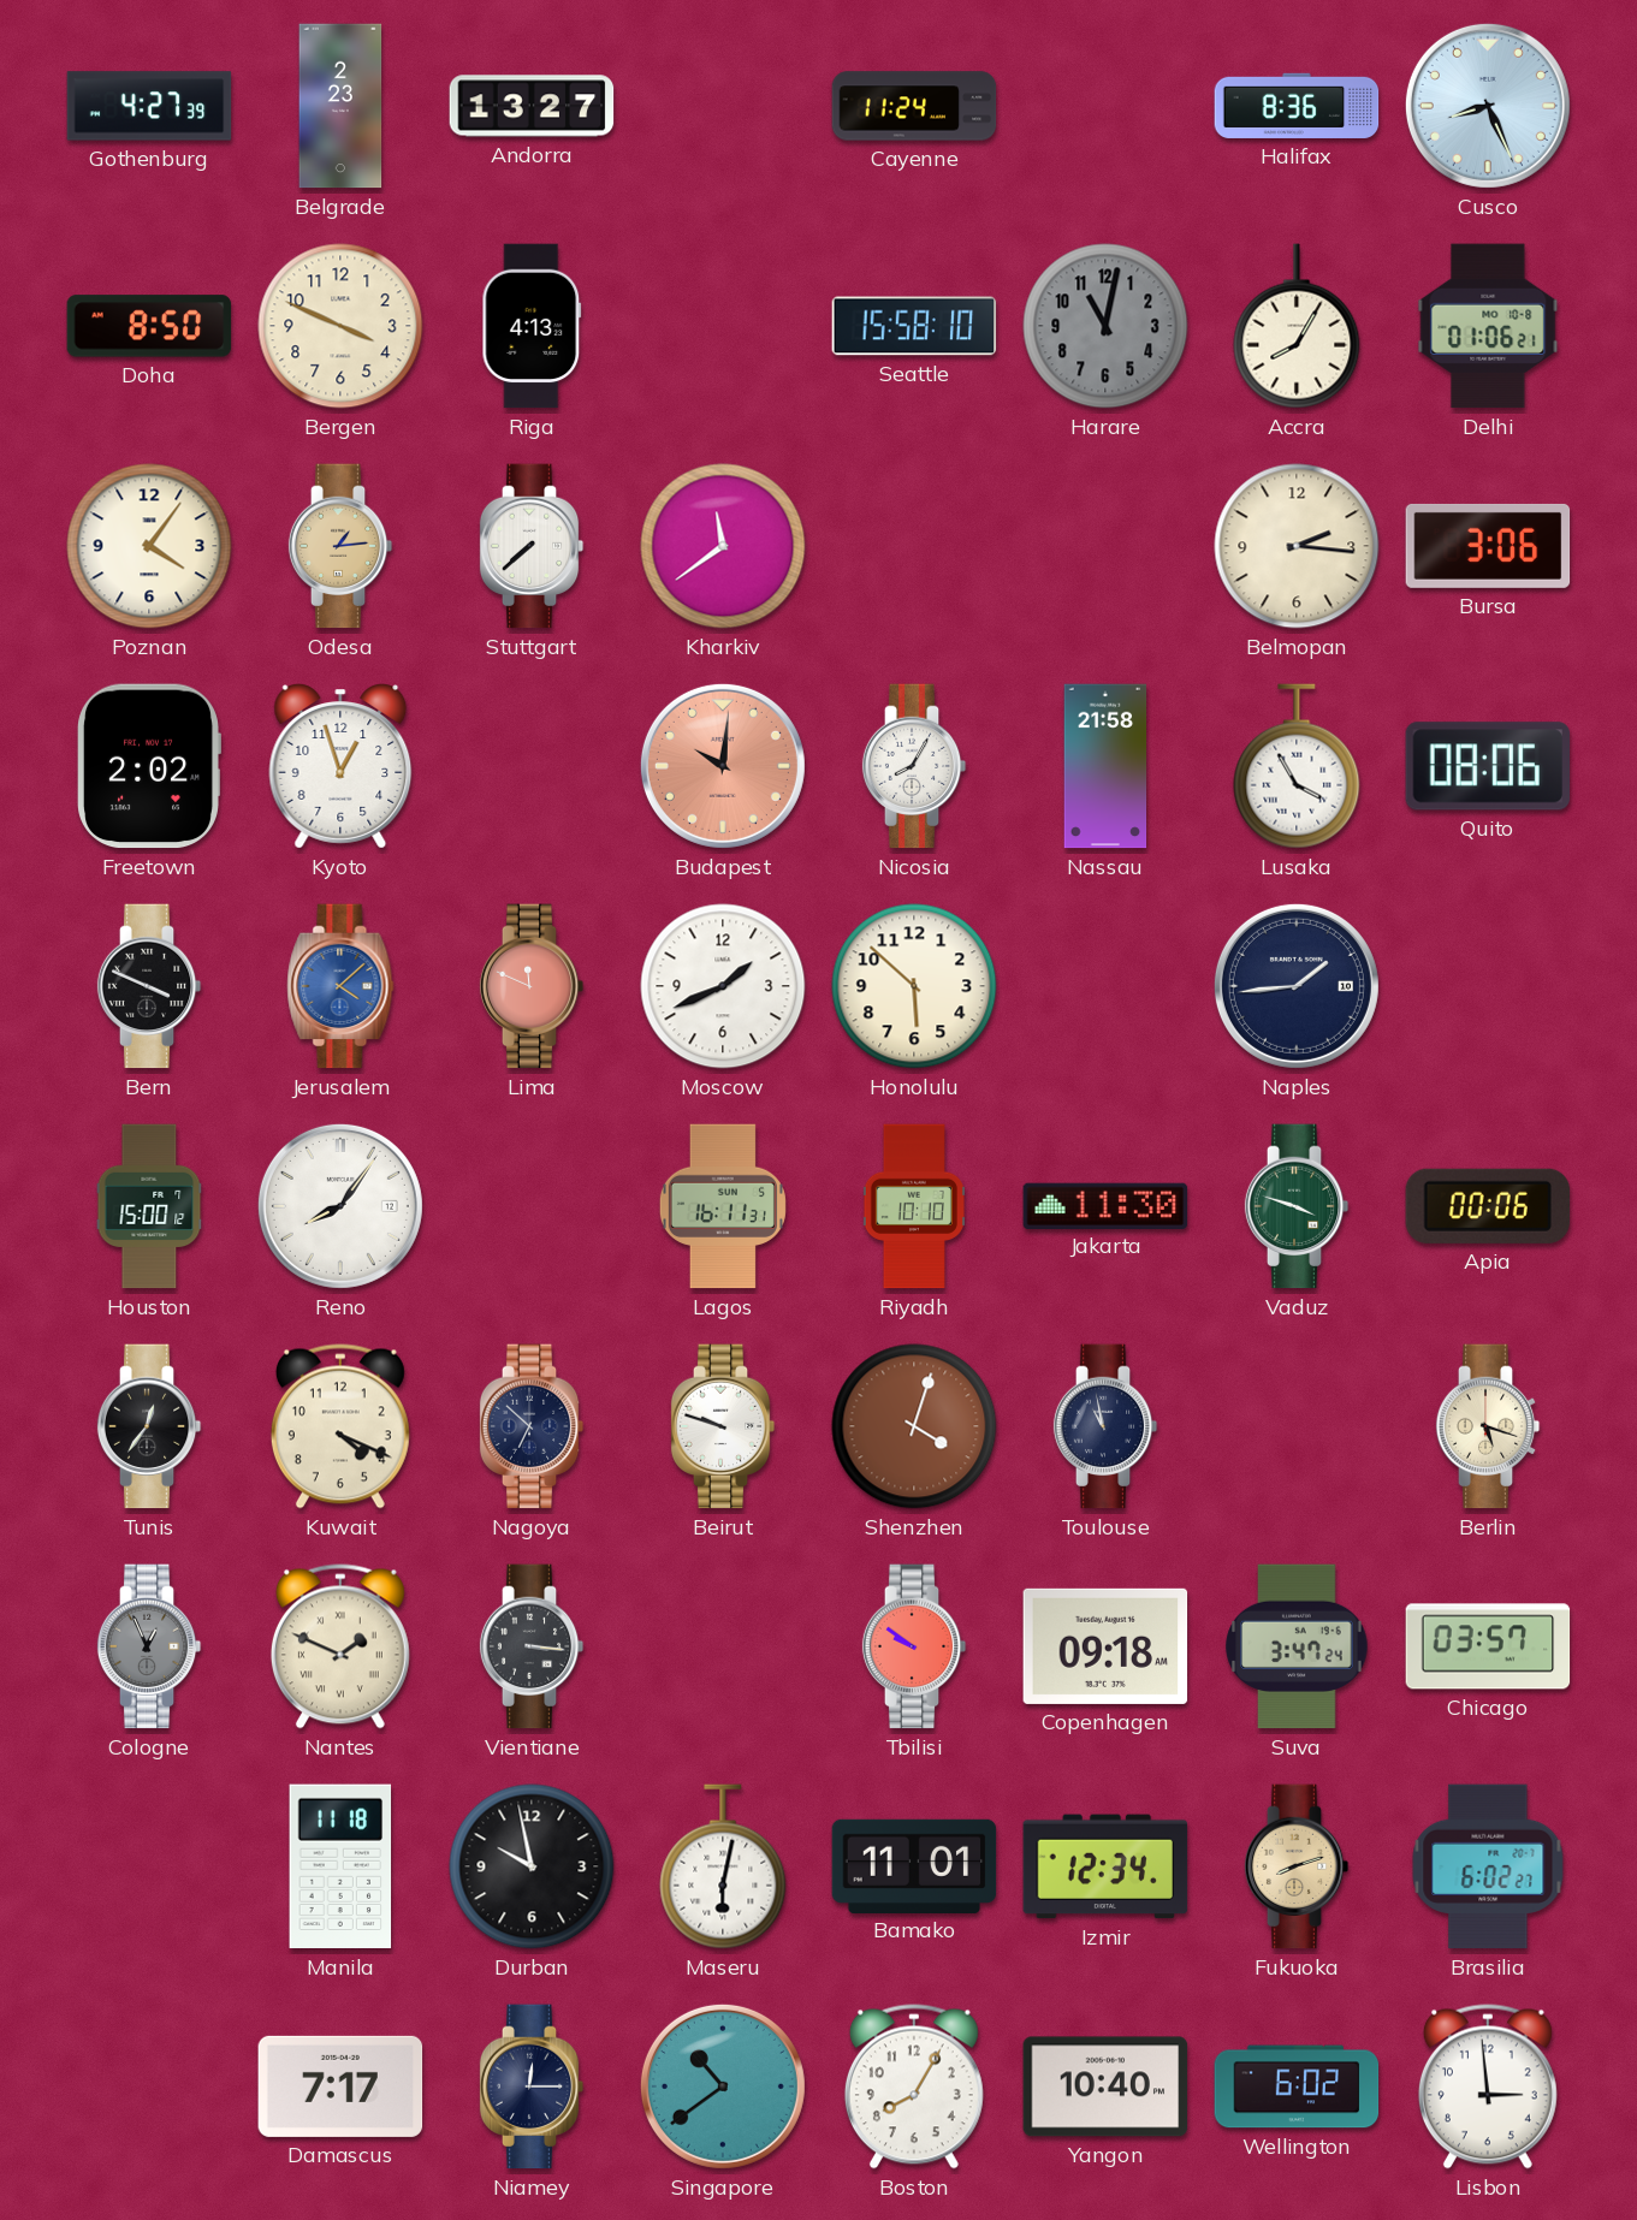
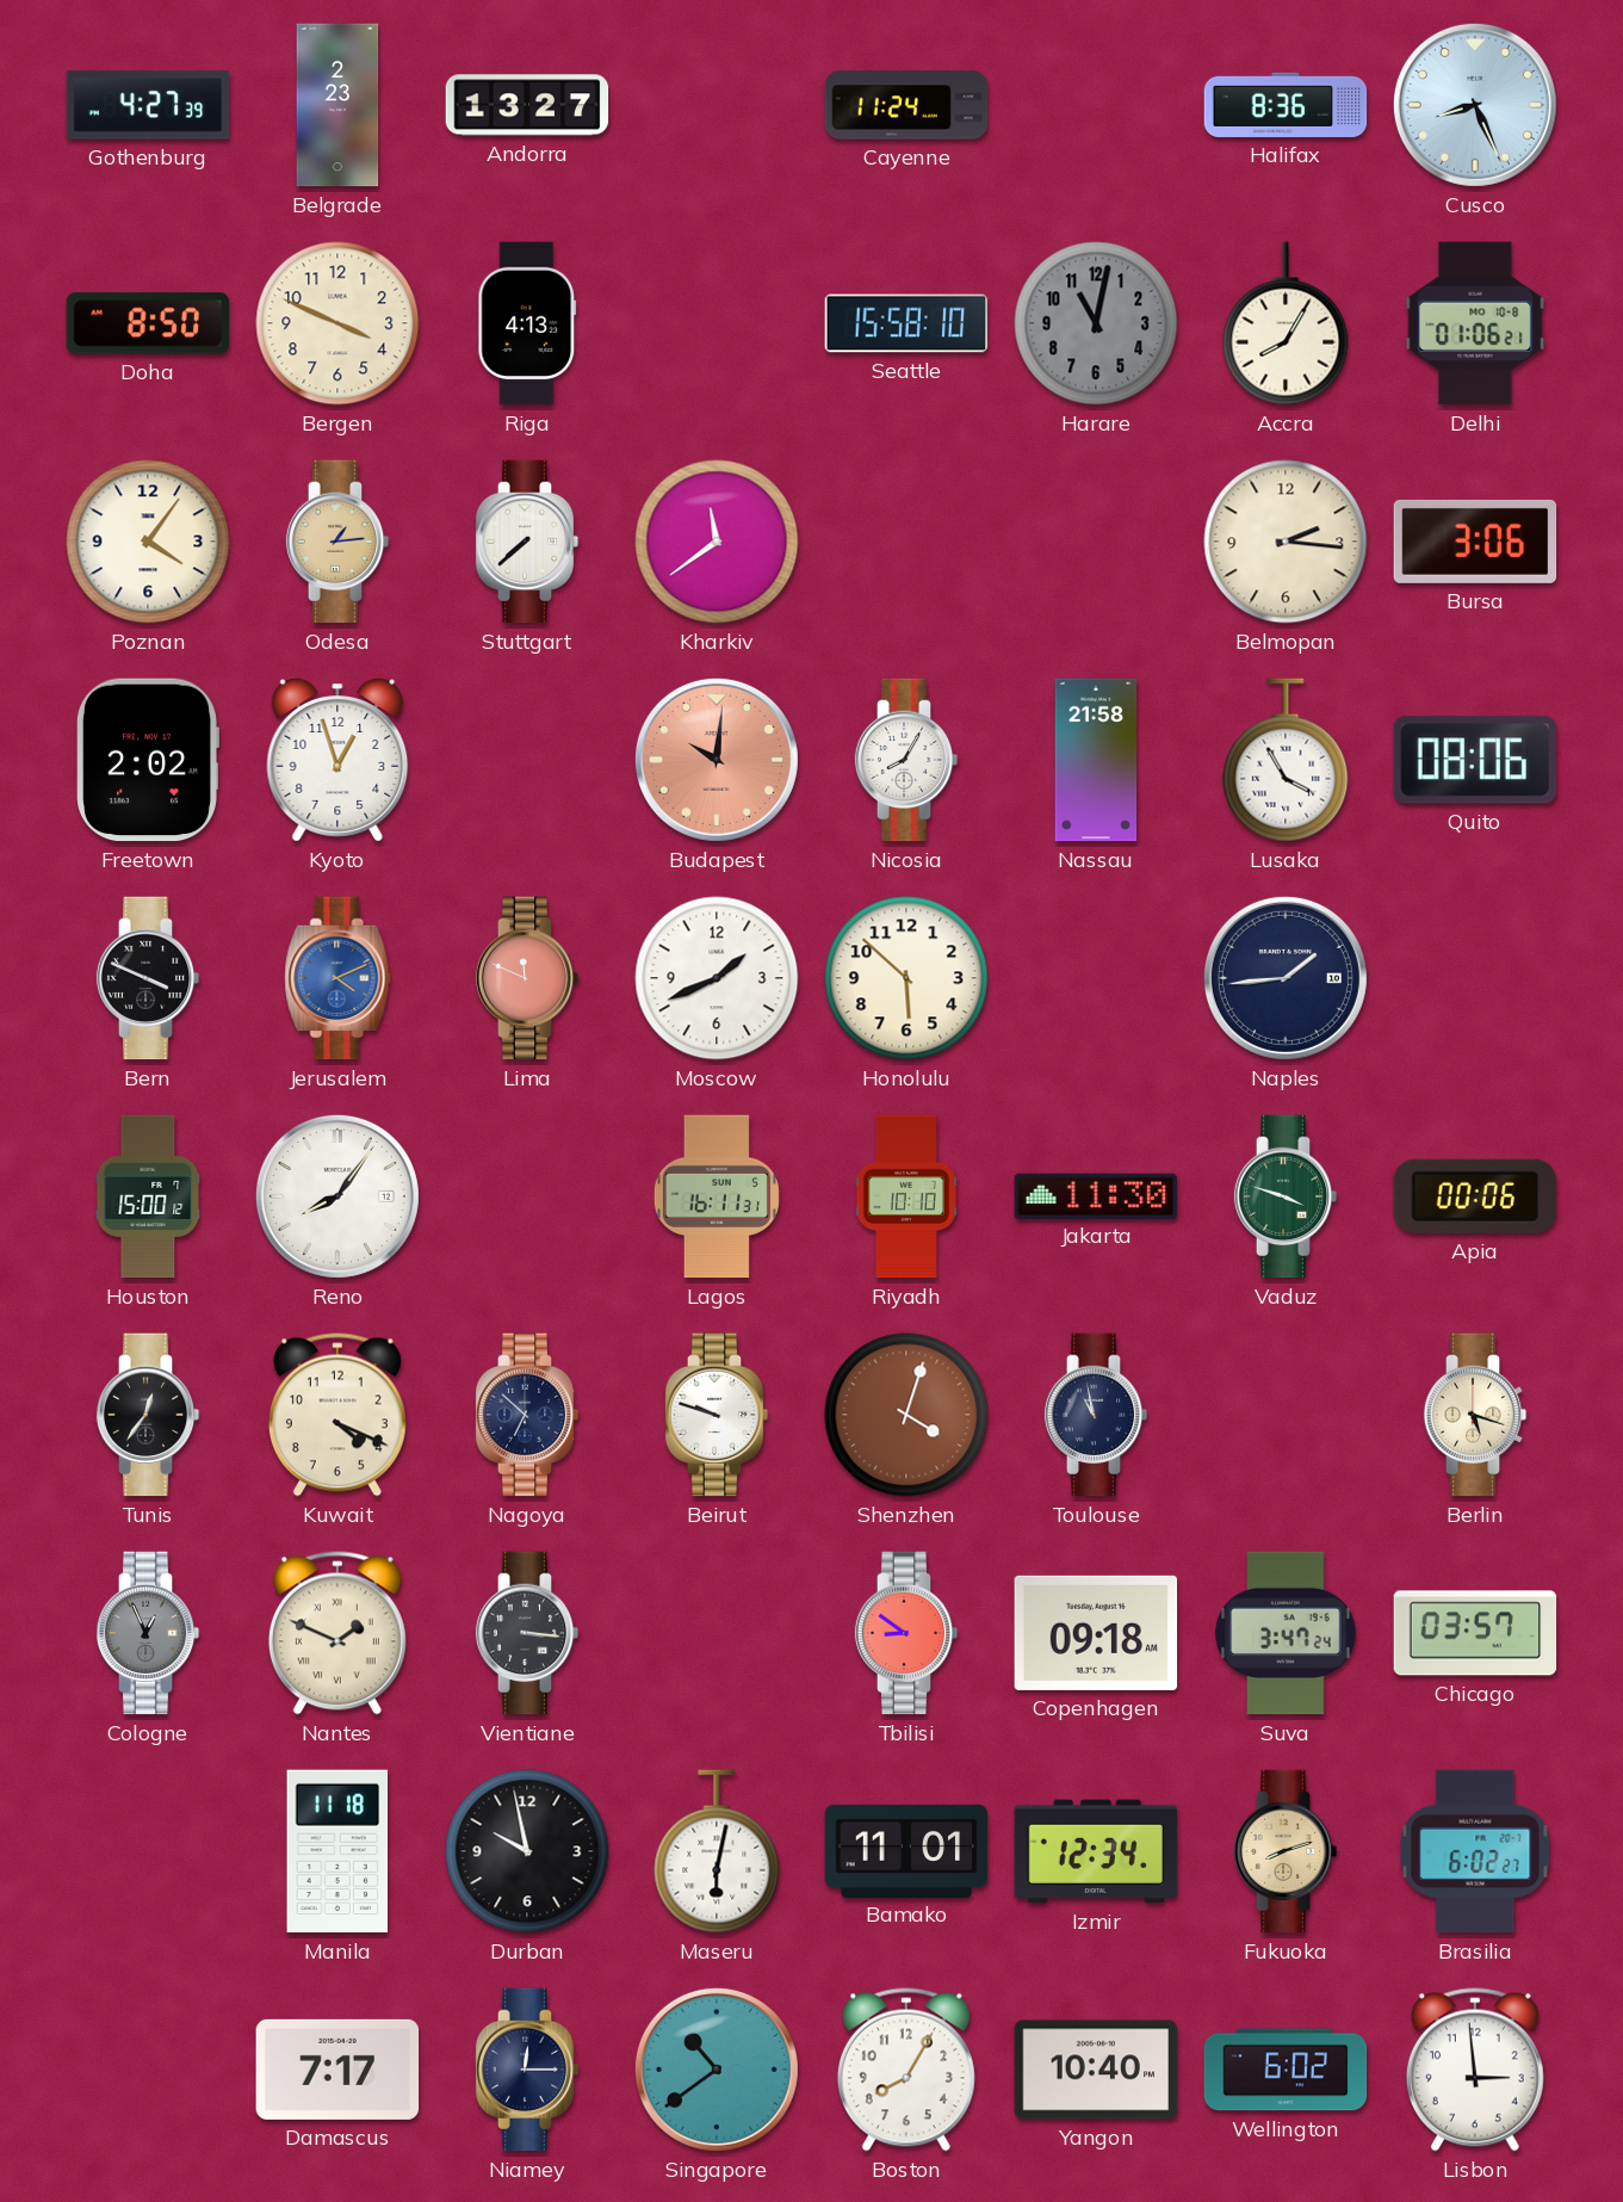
Jerusalem: 4:08 -> 4:11
Tbilisi: 9:51 -> 8:51
